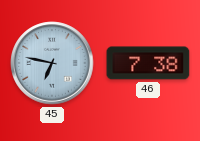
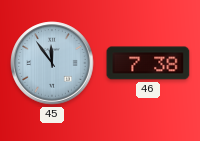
45: 6:47 -> 11:54
